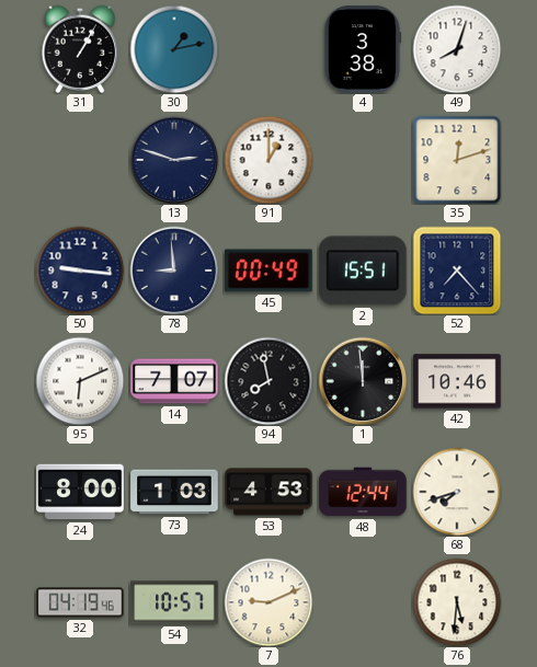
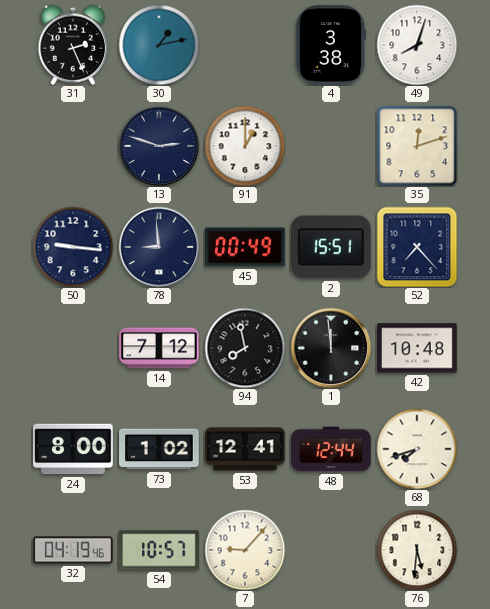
31: 1:05 -> 2:26
95: 6:11 -> none
14: 7:07 -> 7:12
42: 10:46 -> 10:48
73: 1:03 -> 1:02
53: 4:53 -> 12:41
7: 9:11 -> 9:07
